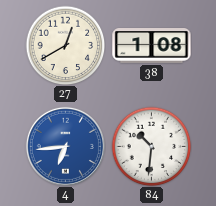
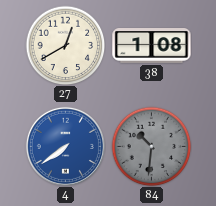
4: 6:44 -> 7:39
84 dial: white -> grey
